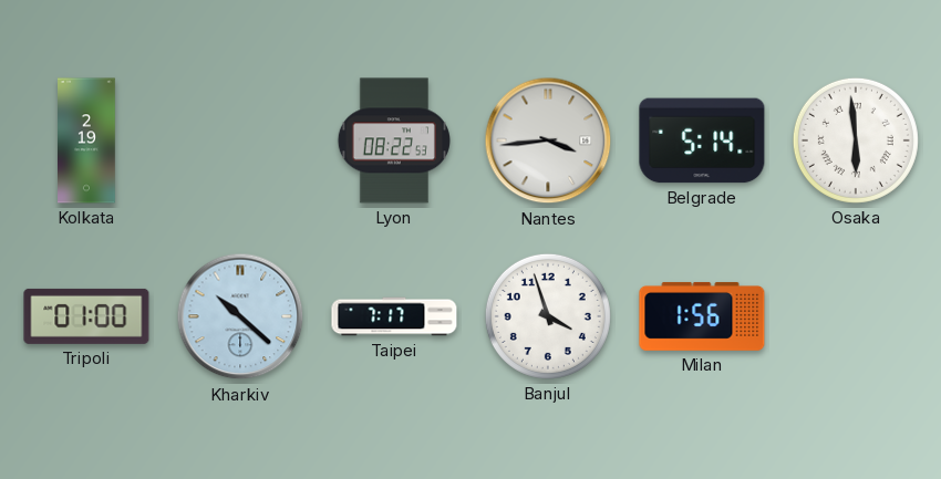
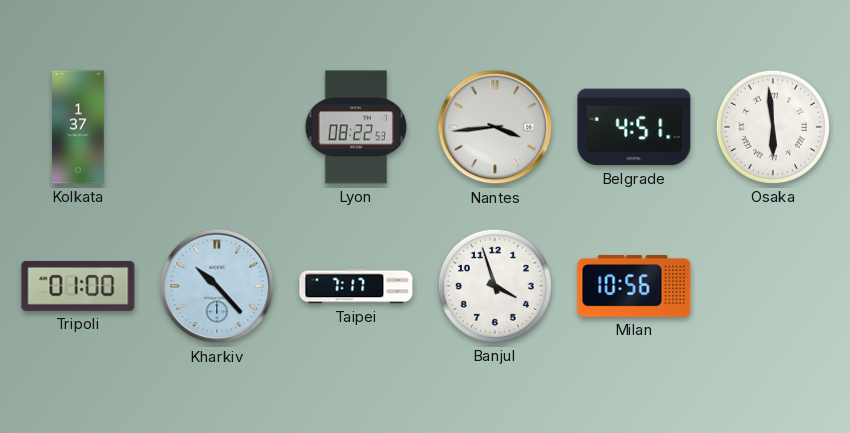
Kolkata: 2:19 -> 1:37
Belgrade: 5:14 -> 4:51
Kharkiv: 10:22 -> 10:23
Milan: 1:56 -> 10:56
